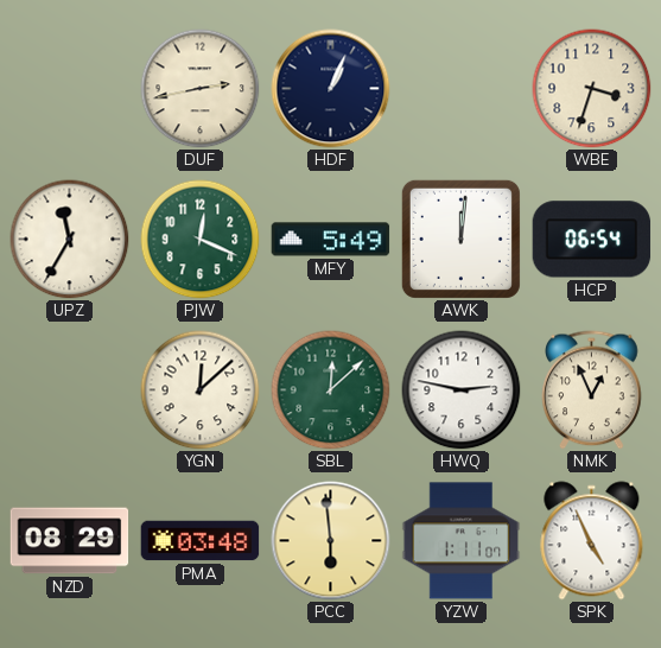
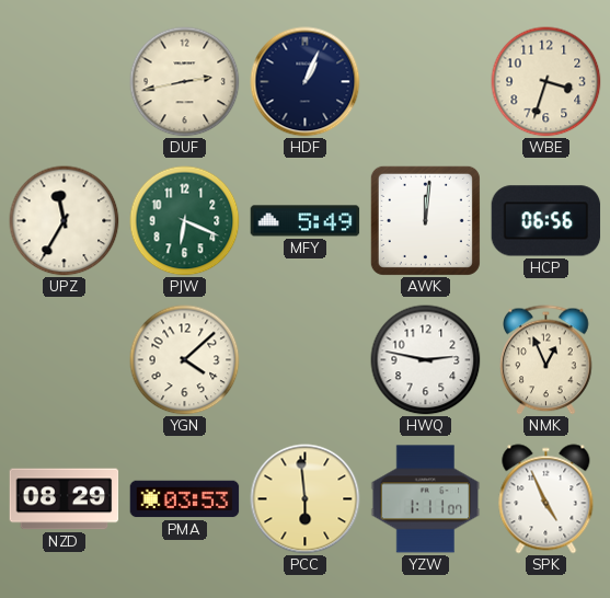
PJW: 12:19 -> 6:19
HCP: 06:54 -> 06:56
YGN: 12:08 -> 4:08
SBL: 12:08 -> none
PMA: 03:48 -> 03:53
